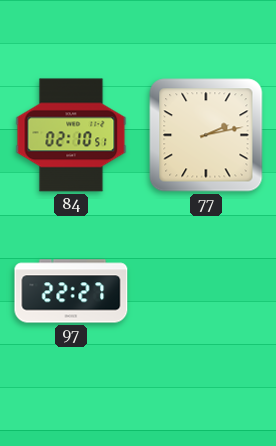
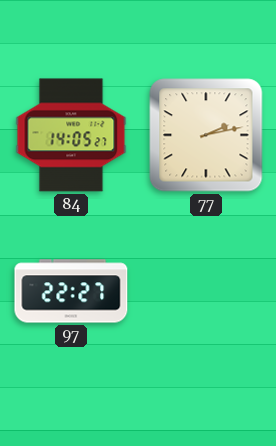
84: 02:10 -> 14:05
